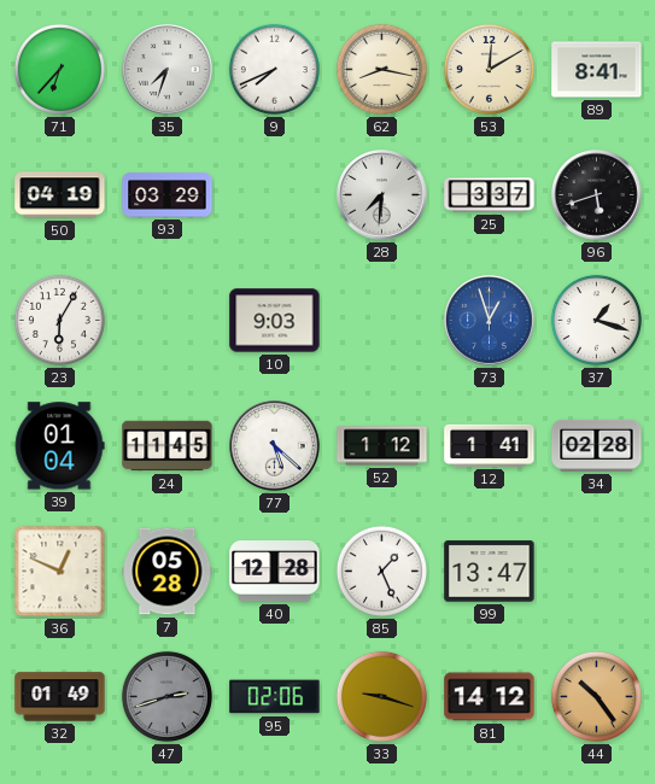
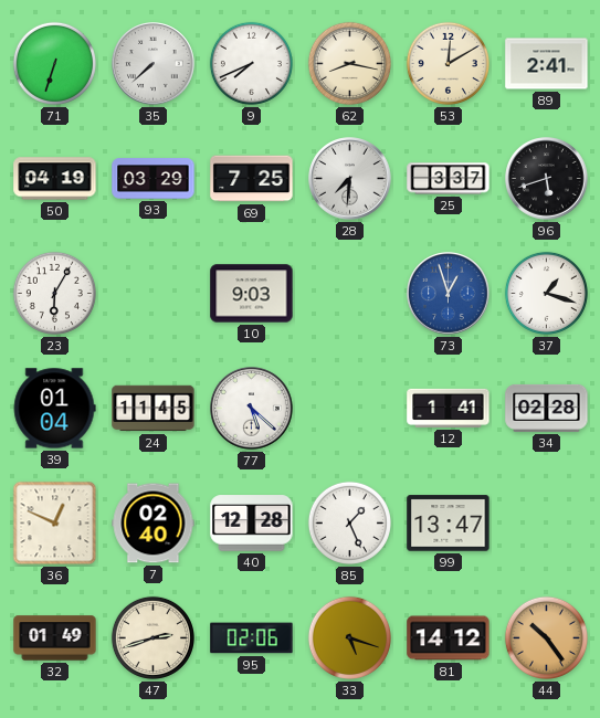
71: 6:37 -> 6:33
35: 7:33 -> 7:38
89: 8:41 -> 2:41
69: none -> 7:25
52: 1:12 -> none
7: 05:28 -> 02:40
47 dial: grey -> cream
33: 9:18 -> 5:18
